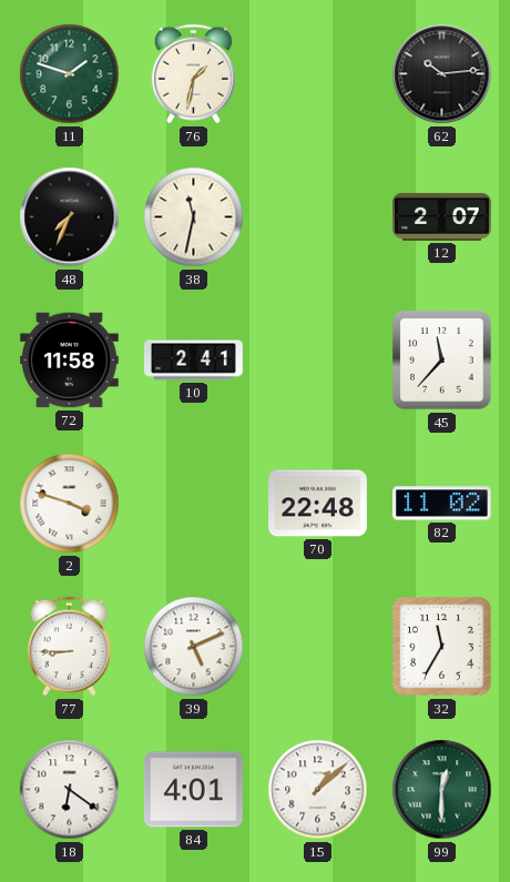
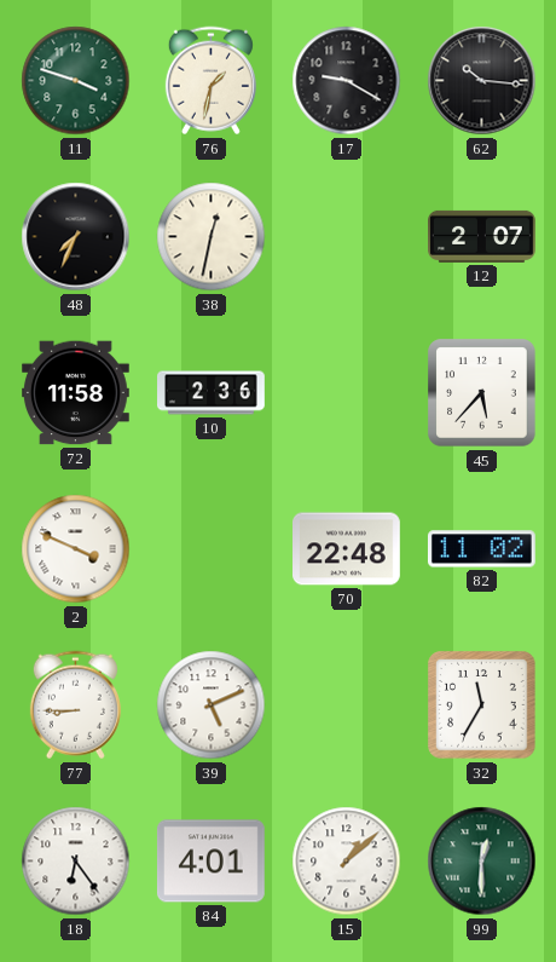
11: 1:48 -> 3:48
17: none -> 9:20
62: 10:14 -> 10:16
38: 11:32 -> 12:32
10: 2:41 -> 2:36
45: 11:37 -> 5:37
2: 3:48 -> 3:49
18: 6:21 -> 6:24
